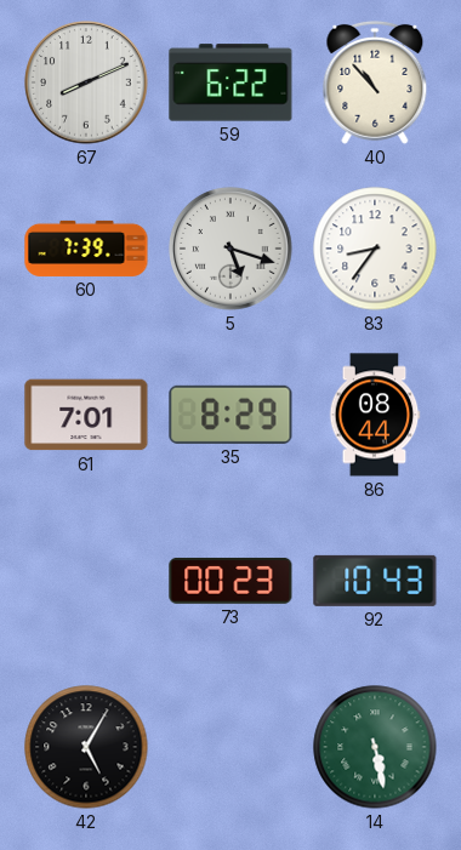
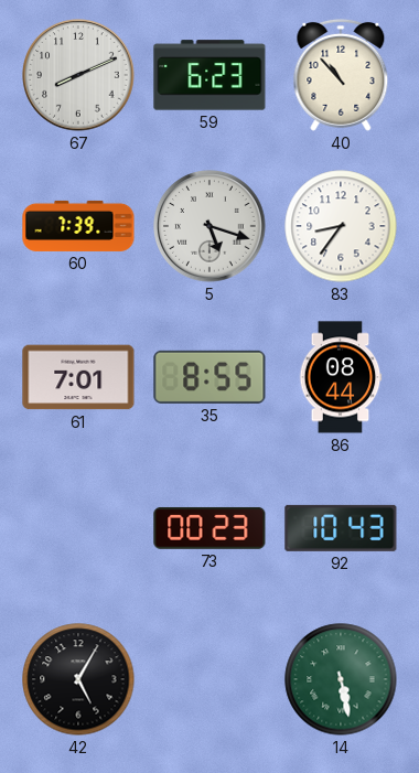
59: 6:22 -> 6:23
35: 8:29 -> 8:55
